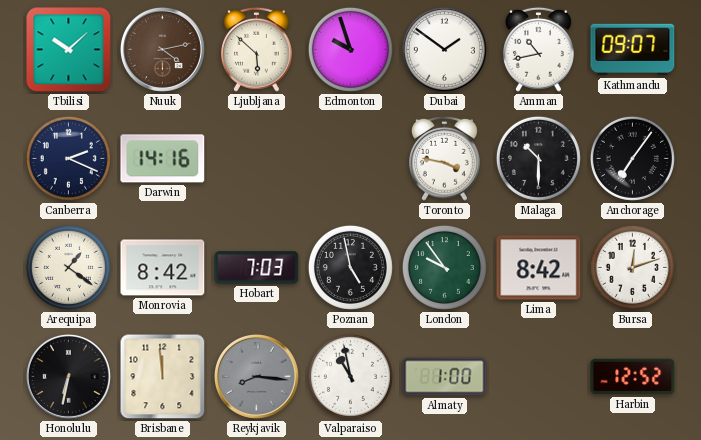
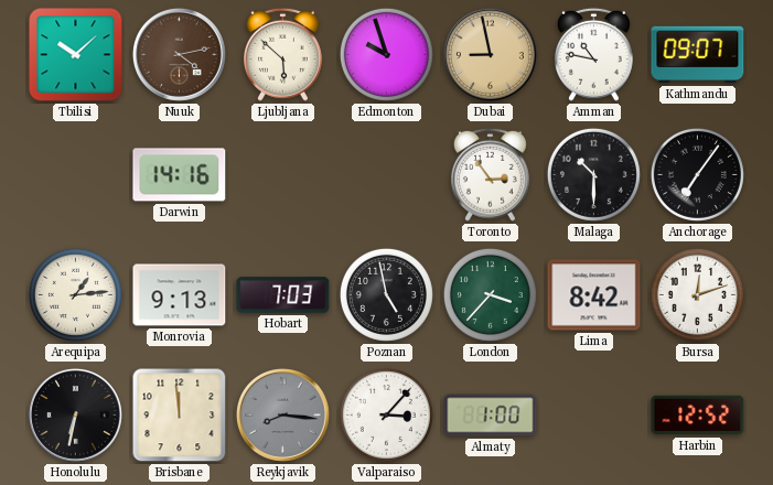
Dubai: 1:51 -> 8:58
Dubai dial: white -> champagne
Amman: 10:43 -> 10:47
Canberra: 2:19 -> none
Toronto: 3:47 -> 2:54
Arequipa: 1:21 -> 1:14
Monrovia: 8:42 -> 9:13
London: 9:54 -> 3:37
Valparaiso: 10:58 -> 3:07
